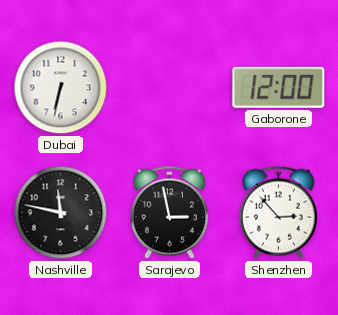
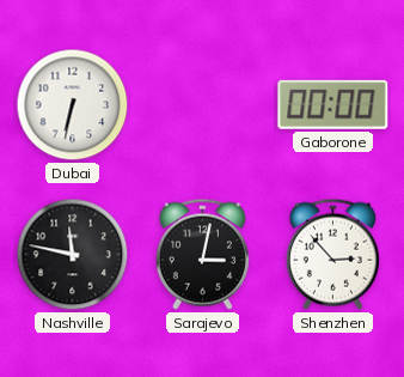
Gaborone: 12:00 -> 00:00
Sarajevo: 2:58 -> 3:02
